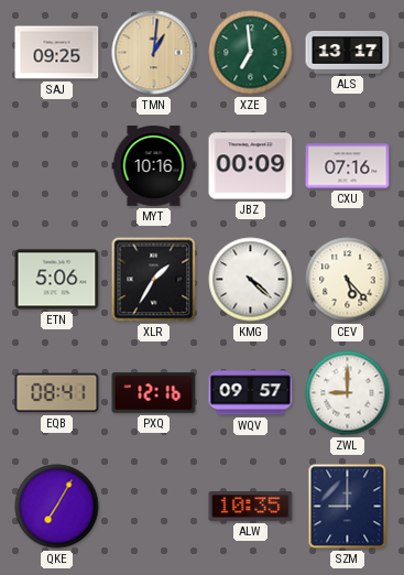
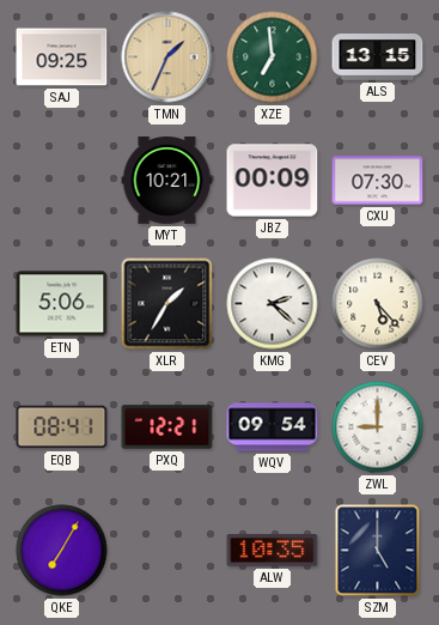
TMN: 1:01 -> 1:34
ALS: 13:17 -> 13:15
MYT: 10:16 -> 10:21
CXU: 07:16 -> 07:30
KMG: 4:22 -> 2:22
PXQ: 12:16 -> 12:21
WQV: 09:57 -> 09:54
SZM: 9:00 -> 5:00
